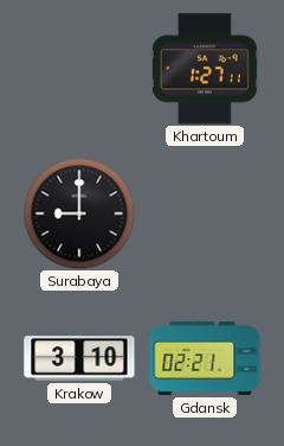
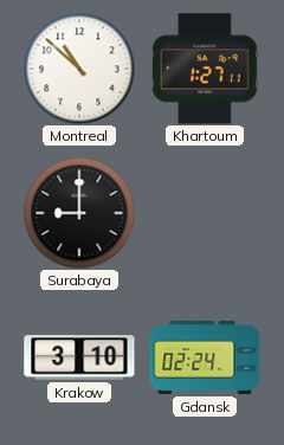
Montreal: none -> 10:52
Gdansk: 02:21 -> 02:24
